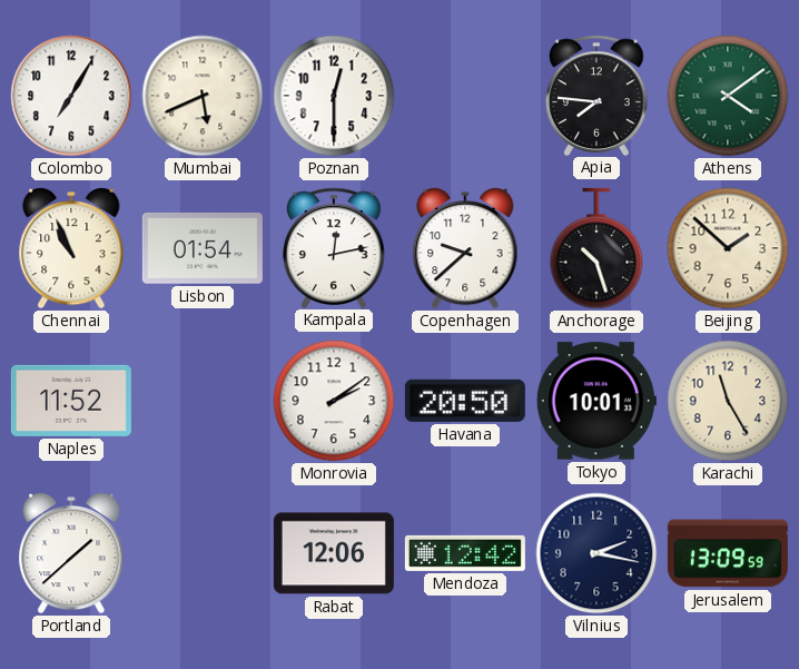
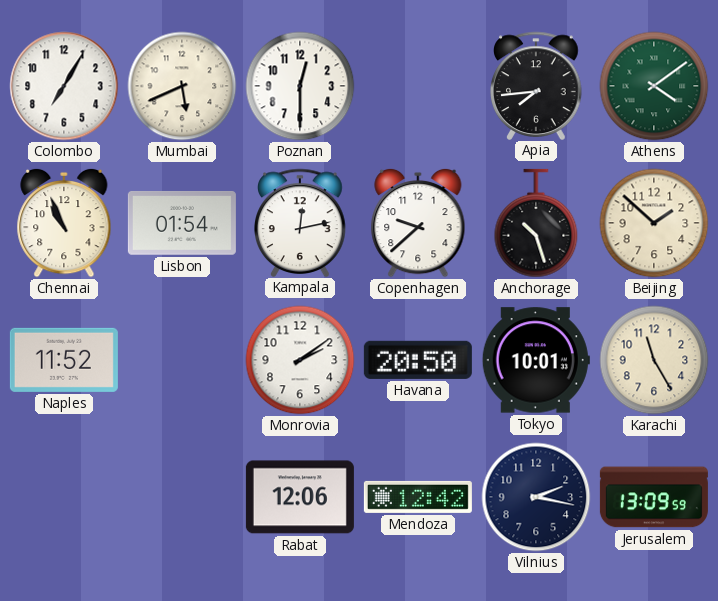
Apia: 7:46 -> 7:44
Portland: 1:38 -> none
